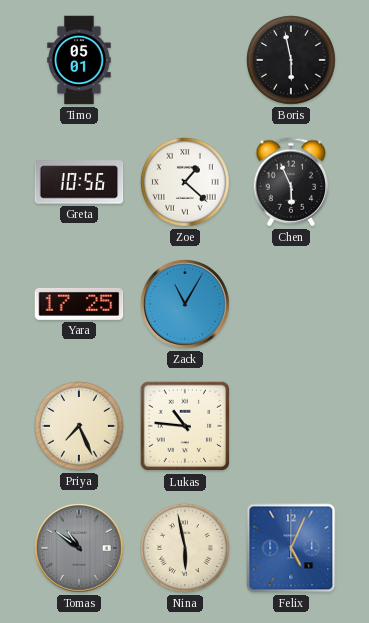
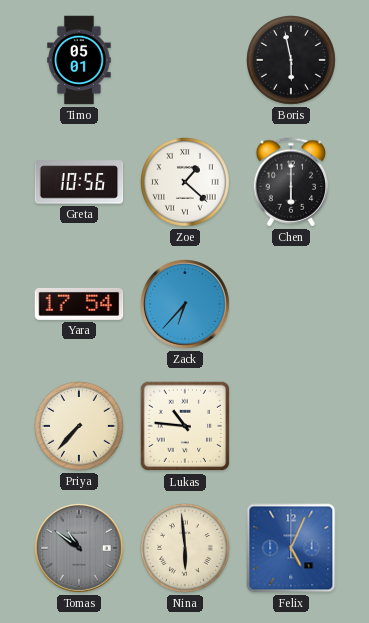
Chen: 5:56 -> 6:00
Yara: 17:25 -> 17:54
Zack: 11:05 -> 6:37
Priya: 7:26 -> 7:37
Nina: 5:58 -> 5:59
